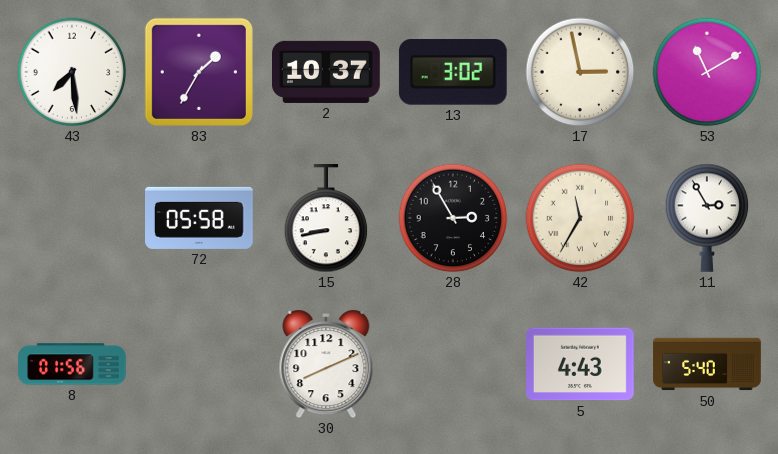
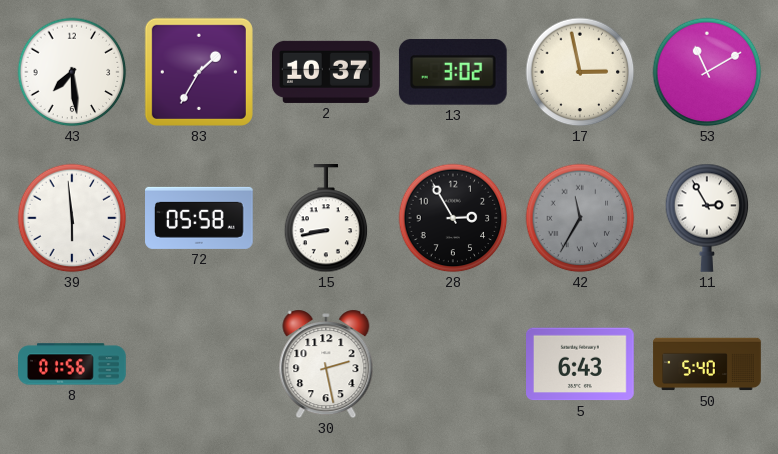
39: none -> 5:59
42 dial: cream -> grey
30: 8:11 -> 2:28
5: 4:43 -> 6:43
